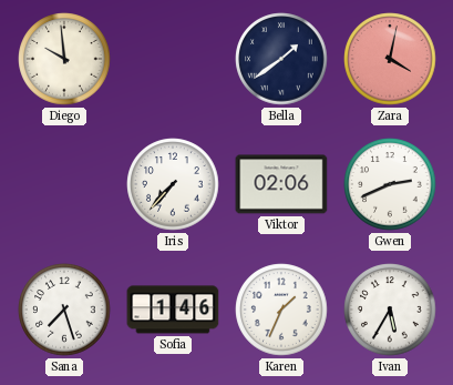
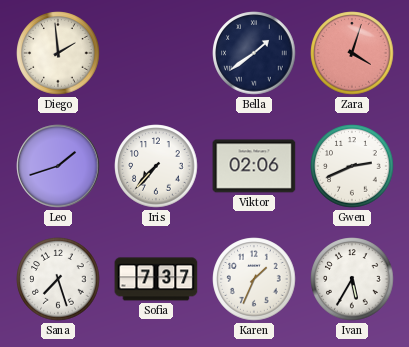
Diego: 9:59 -> 1:59
Zara: 4:02 -> 4:03
Leo: none -> 1:42
Sofia: 1:46 -> 7:37
